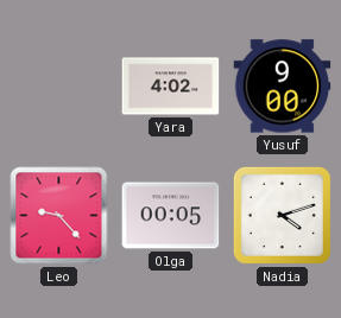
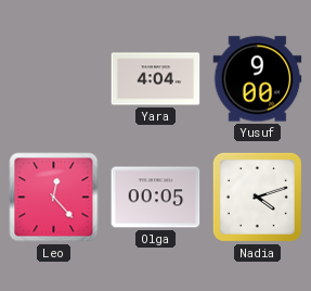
Yara: 4:02 -> 4:04
Leo: 9:23 -> 12:23
